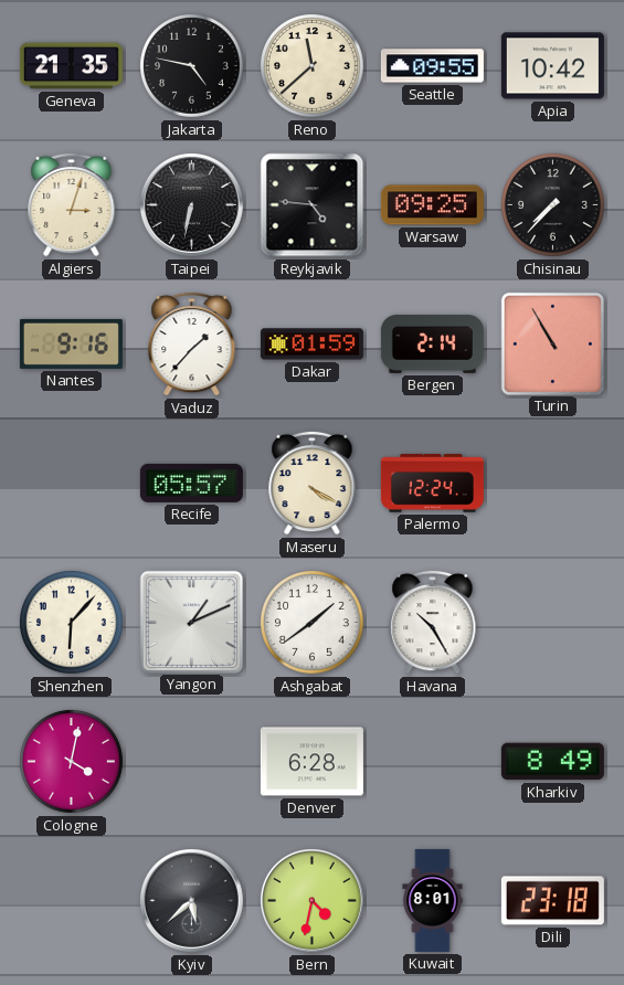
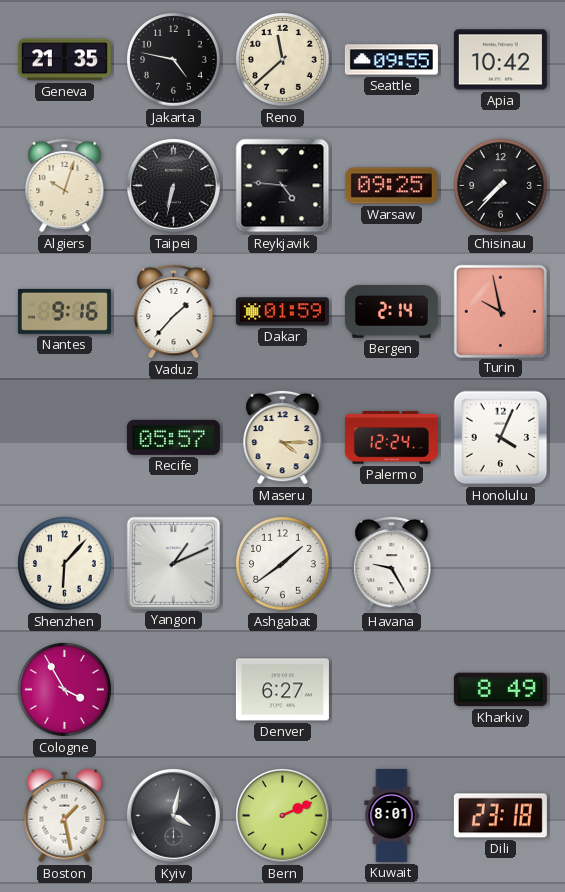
Algiers: 3:03 -> 10:03
Turin: 10:55 -> 9:58
Maseru: 4:20 -> 4:15
Honolulu: none -> 4:04
Havana: 10:25 -> 9:25
Cologne: 4:02 -> 3:55
Denver: 6:28 -> 6:27
Boston: none -> 1:28
Kyiv: 5:38 -> 4:02
Bern: 4:32 -> 2:11
